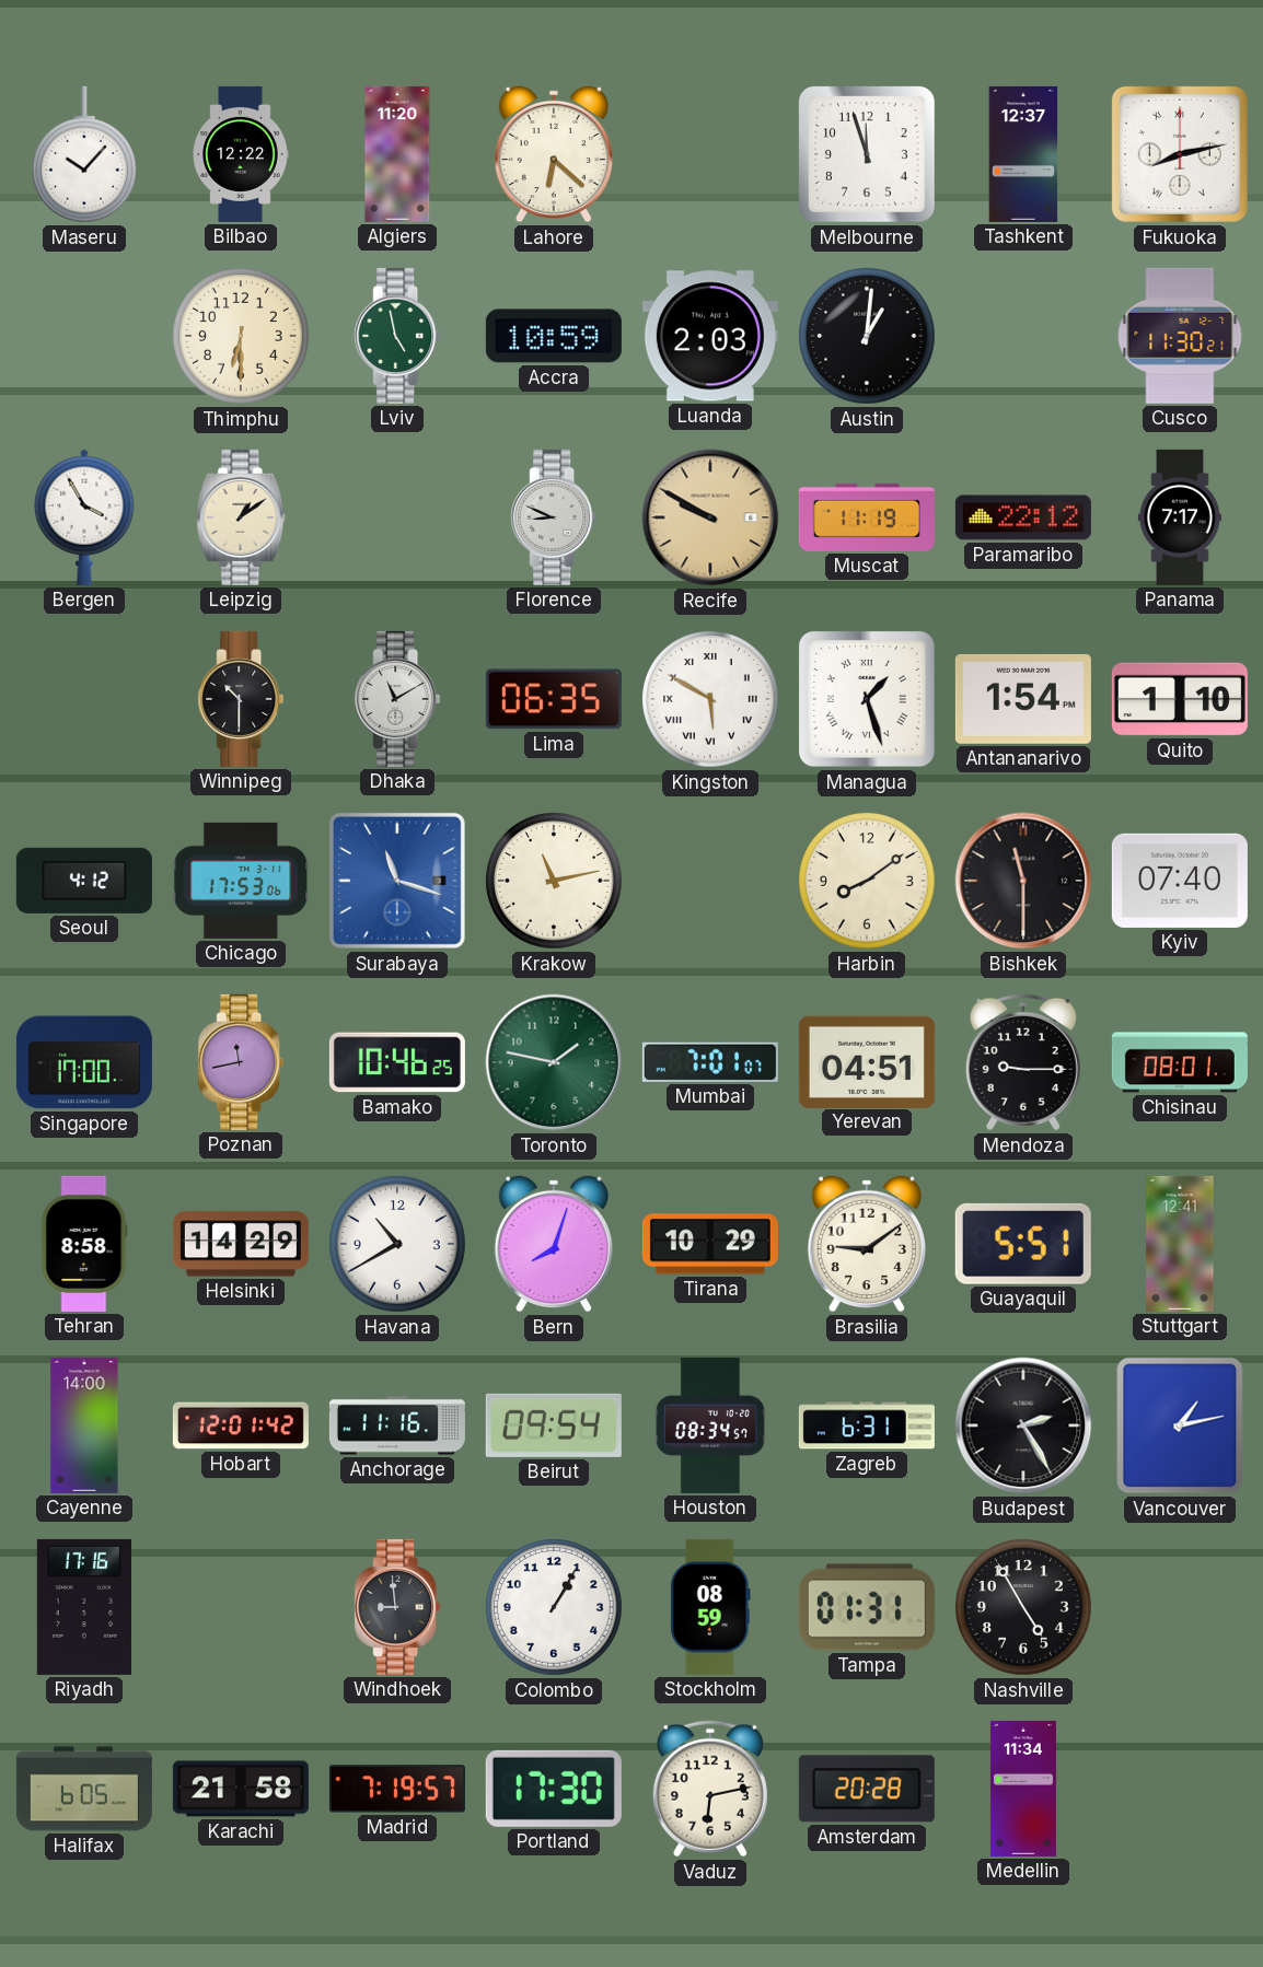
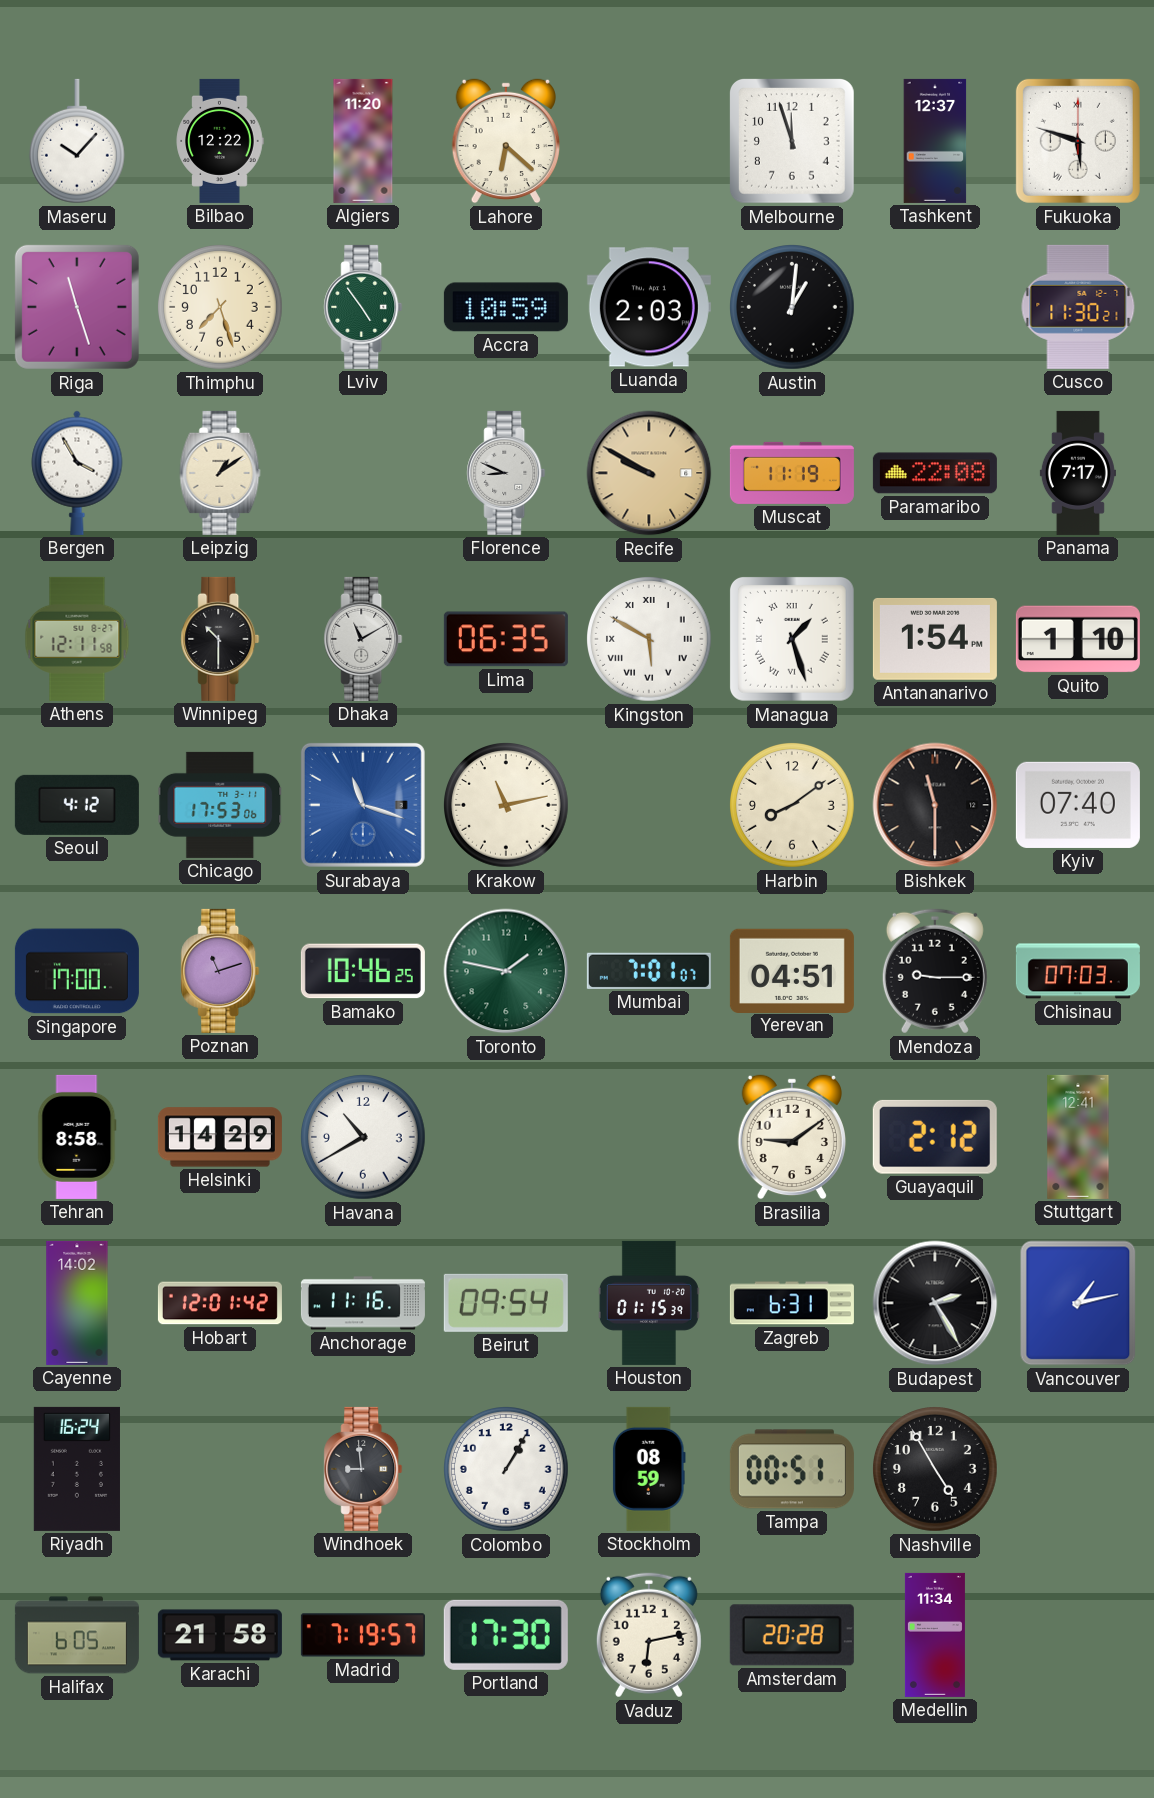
Fukuoka: 8:13 -> 5:48
Riga: none -> 11:27
Thimphu: 6:30 -> 7:27
Lviv: 4:58 -> 4:54
Paramaribo: 22:12 -> 22:08
Athens: none -> 12:11
Poznan: 11:43 -> 11:12
Chisinau: 08:01 -> 07:03
Bern: 8:03 -> none
Tirana: 10:29 -> none
Guayaquil: 5:51 -> 2:12
Cayenne: 14:00 -> 14:02
Houston: 08:34 -> 01:15
Riyadh: 17:16 -> 16:24
Tampa: 01:31 -> 00:51
